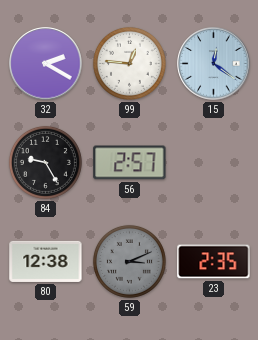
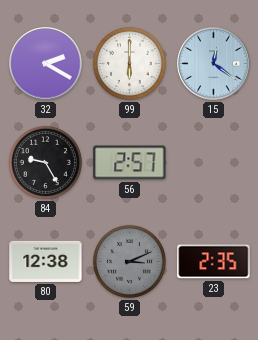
99: 12:46 -> 6:00
